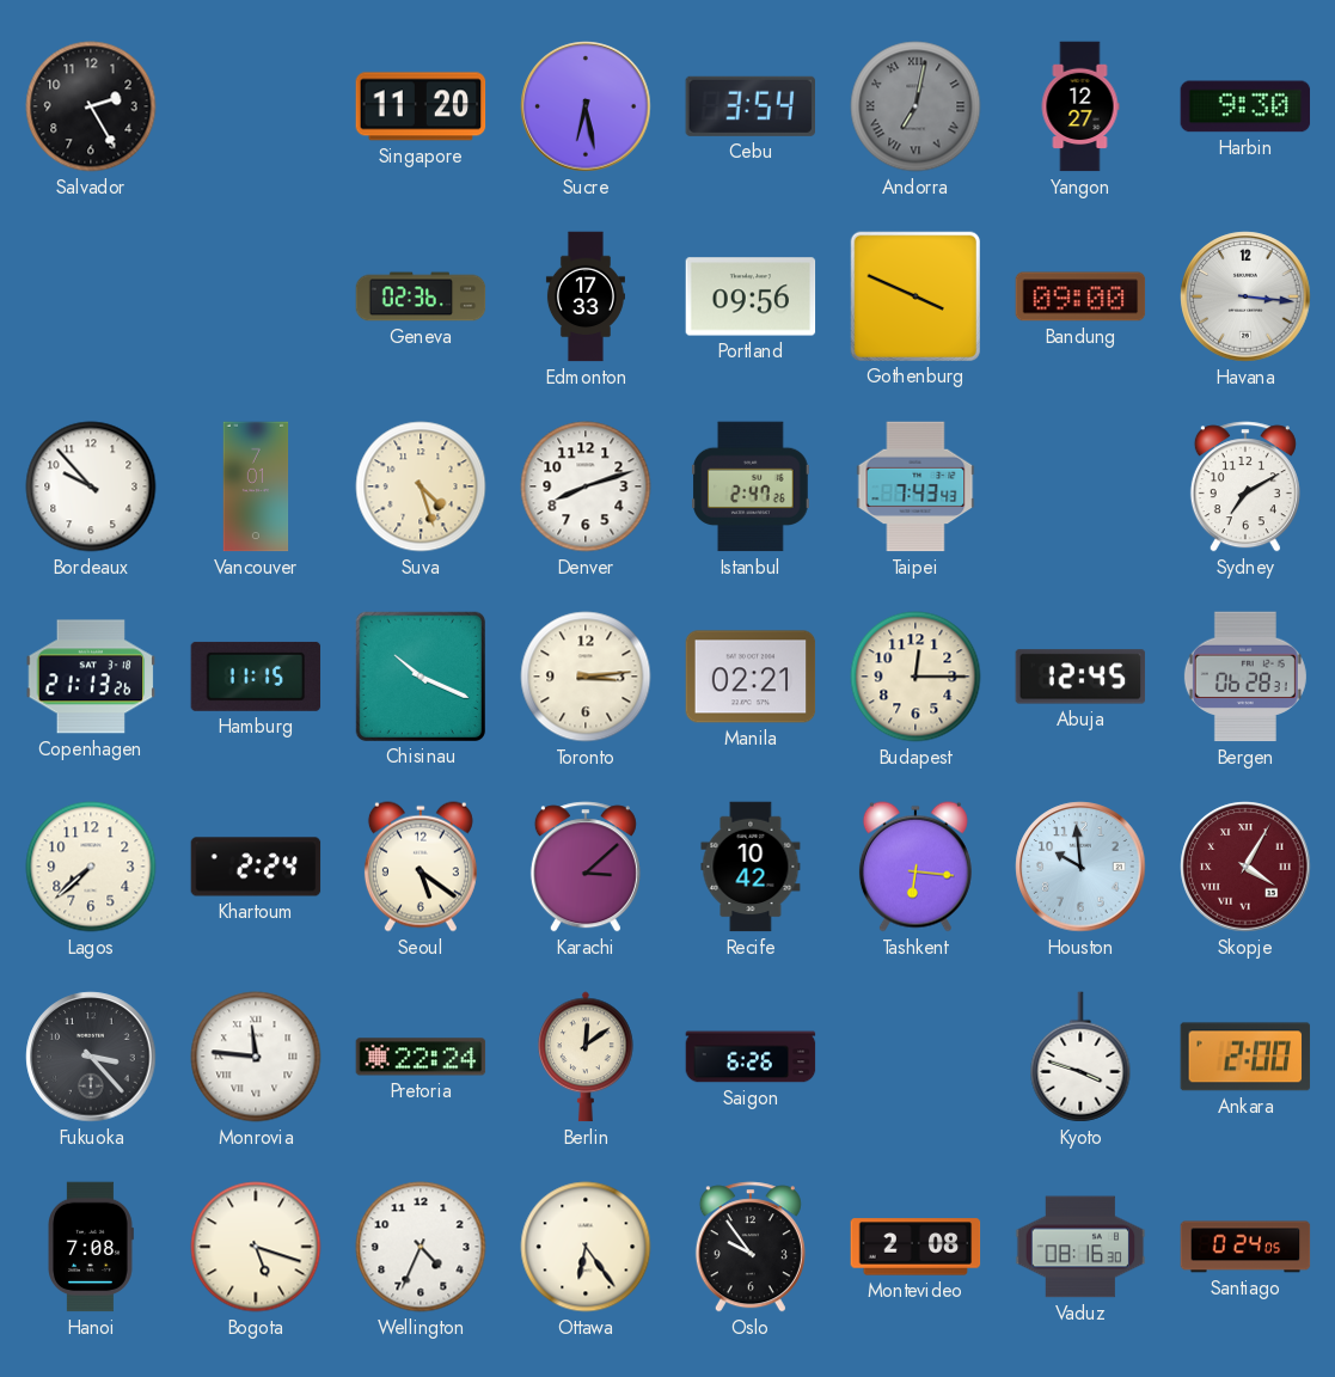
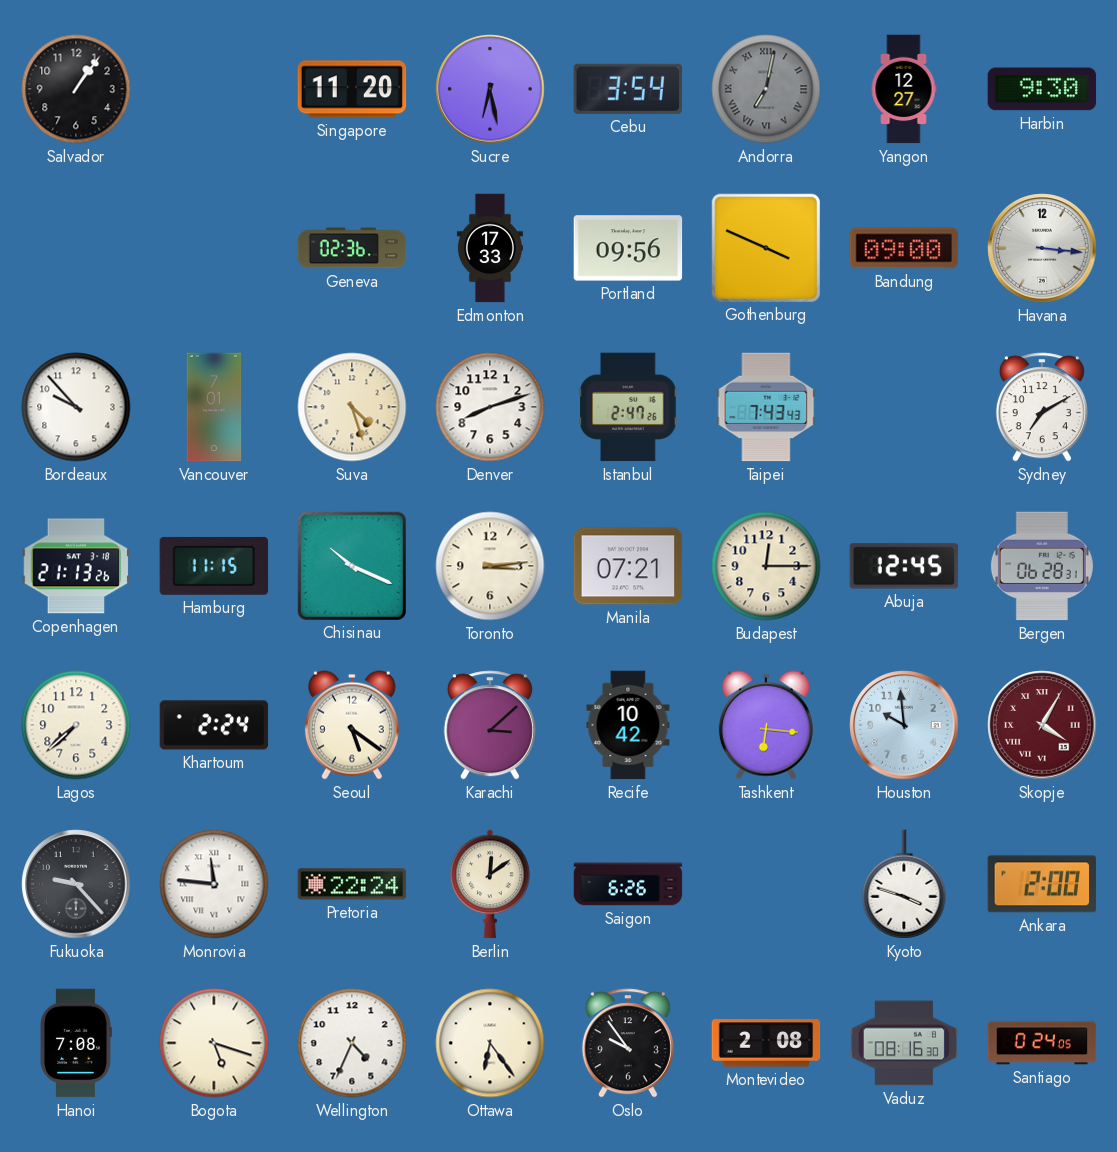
Salvador: 2:25 -> 1:06
Manila: 02:21 -> 07:21
Fukuoka: 3:23 -> 9:23
